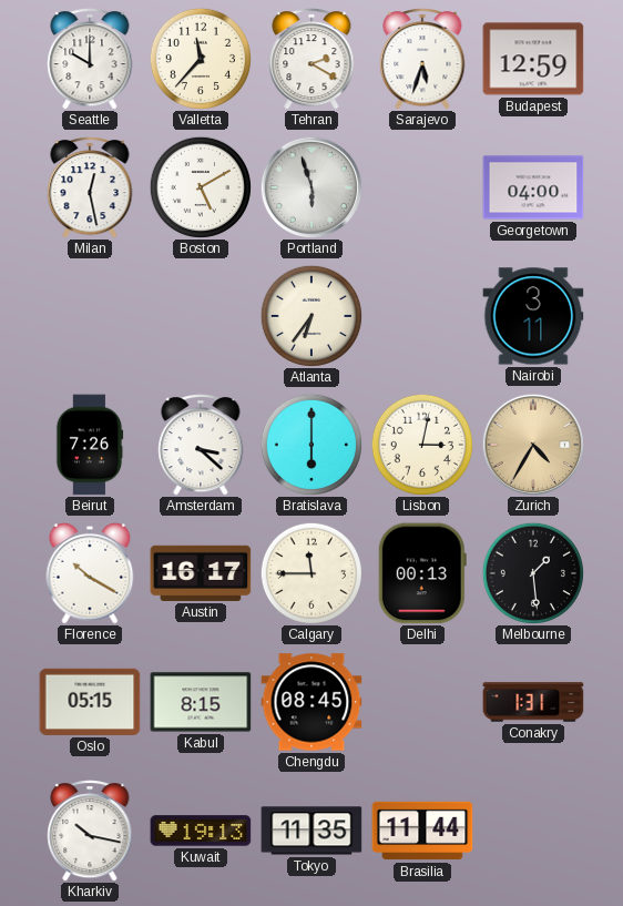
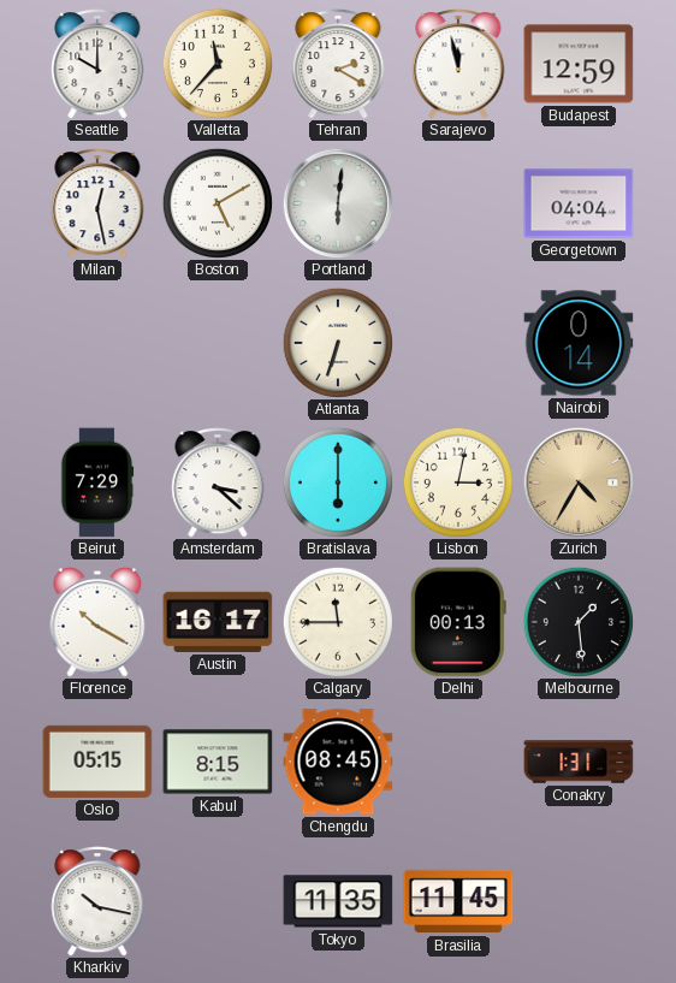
Sarajevo: 5:33 -> 11:58
Portland: 5:57 -> 6:01
Georgetown: 04:00 -> 04:04
Atlanta: 6:36 -> 6:33
Nairobi: 3:11 -> 0:14
Beirut: 7:26 -> 7:29
Kuwait: 19:13 -> none
Brasilia: 11:44 -> 11:45
